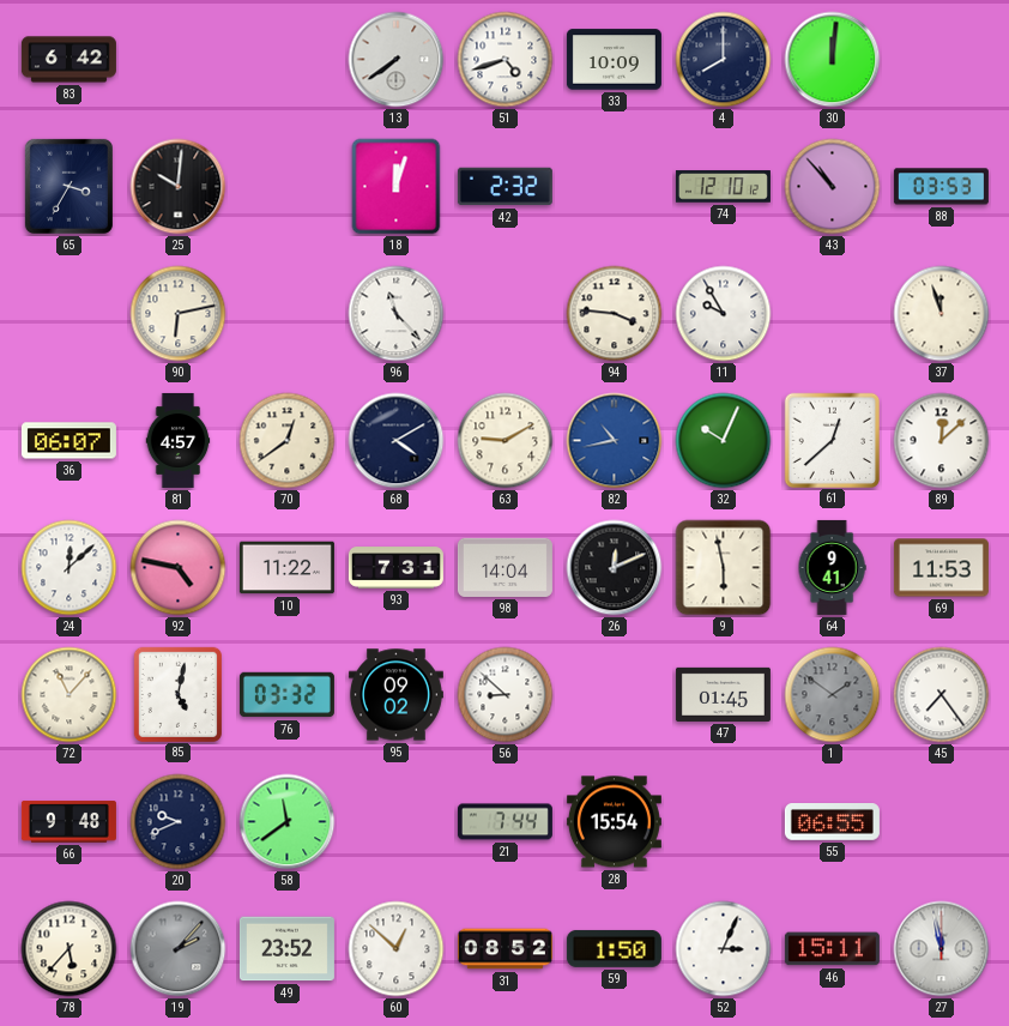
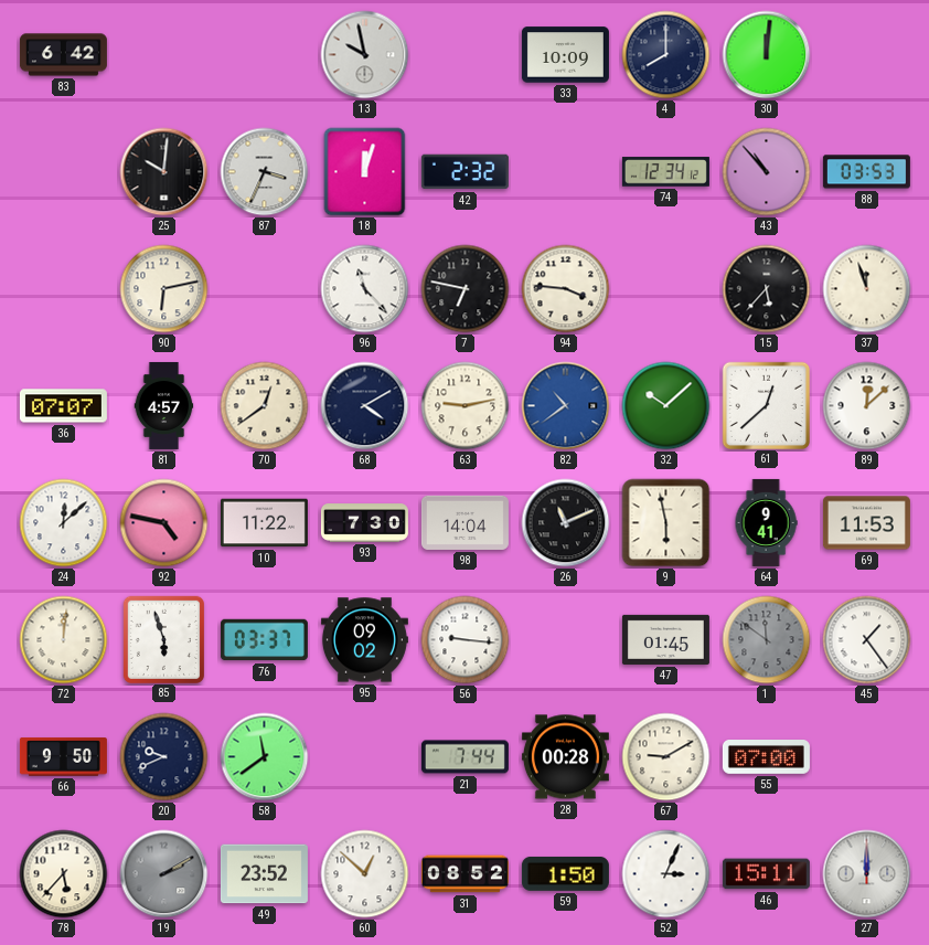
13: 7:39 -> 9:58
51: 4:42 -> none
65: 3:35 -> none
87: none -> 3:34
74: 12:10 -> 12:34
7: none -> 6:47
11: 9:55 -> none
15: none -> 5:37
36: 06:07 -> 07:07
63: 9:10 -> 9:13
82: 10:43 -> 10:39
32: 10:04 -> 10:08
93: 7:31 -> 7:30
26: 12:11 -> 11:11
72: 11:07 -> 12:01
85: 5:02 -> 5:57
76: 03:32 -> 03:37
56: 8:52 -> 9:16
1: 1:51 -> 11:51
45: 7:24 -> 1:24
66: 9:48 -> 9:50
28: 15:54 -> 00:28
67: none -> 9:10
55: 06:55 -> 07:00
19: 2:07 -> 2:10
27: 11:58 -> 12:00
